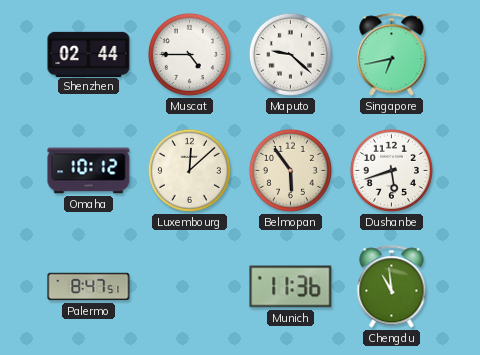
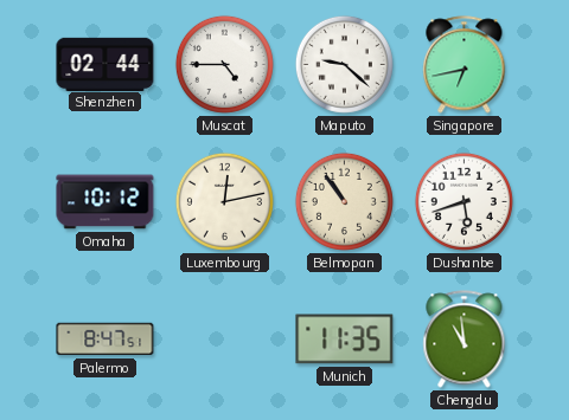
Luxembourg: 12:08 -> 12:13
Belmopan: 5:54 -> 10:54
Munich: 11:36 -> 11:35
